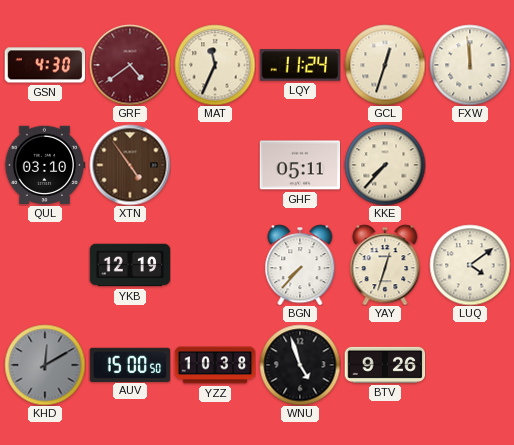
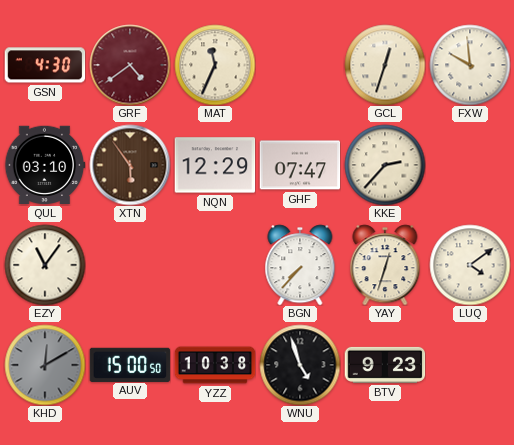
LQY: 11:24 -> none
FXW: 11:59 -> 9:59
XTN: 4:54 -> 5:54
NQN: none -> 12:29
GHF: 05:11 -> 07:47
KKE: 7:37 -> 2:37
EZY: none -> 11:06
YKB: 12:19 -> none
BTV: 9:26 -> 9:23
